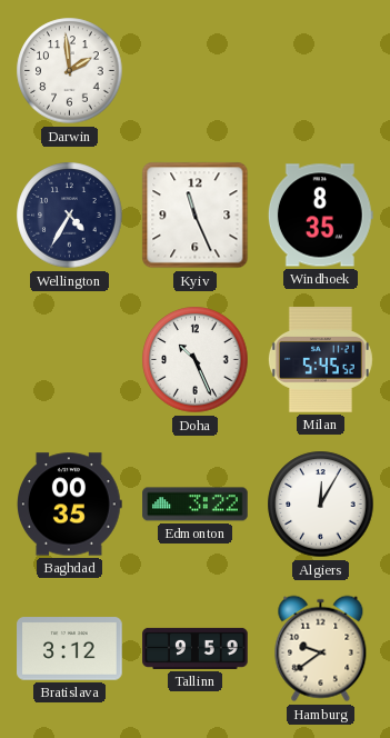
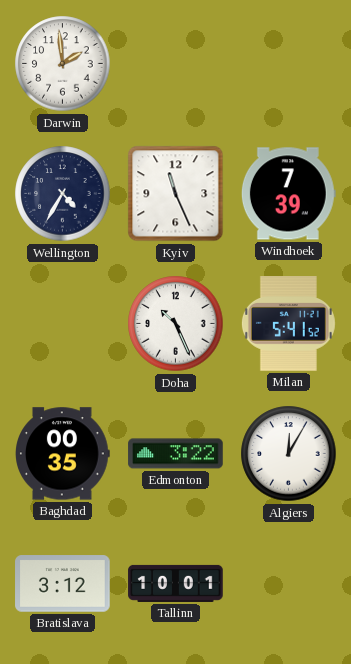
Windhoek: 8:35 -> 7:39
Milan: 5:45 -> 5:41
Tallinn: 9:59 -> 10:01
Hamburg: 9:39 -> none
